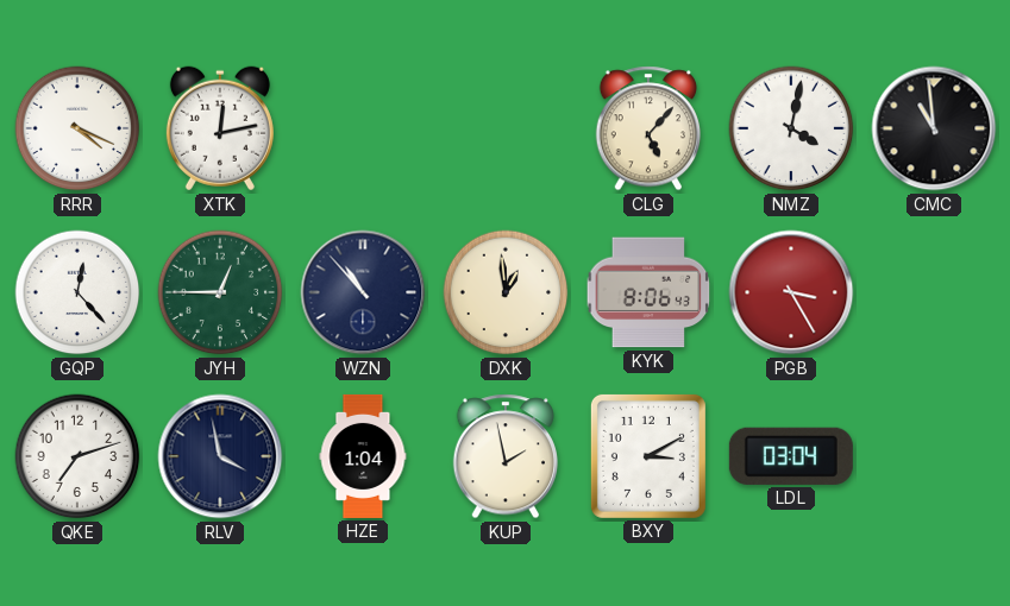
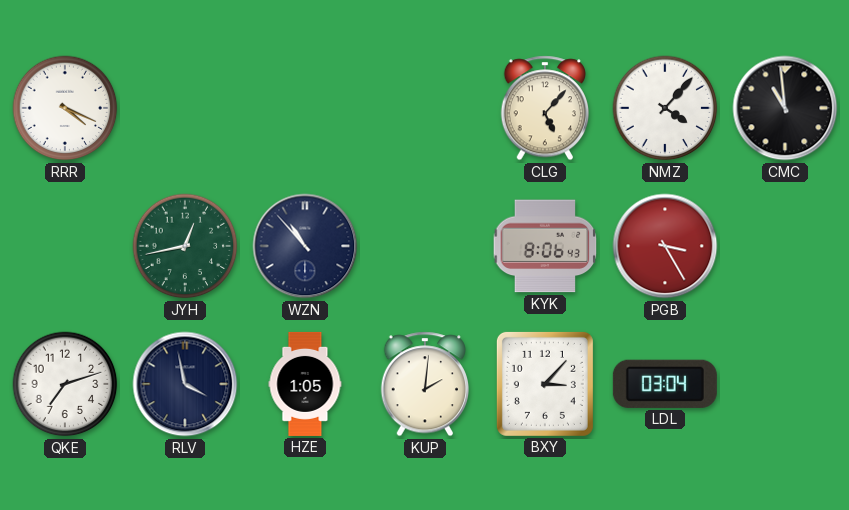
XTK: 12:13 -> none
NMZ: 4:02 -> 4:07
GQP: 12:23 -> none
JYH: 12:45 -> 12:43
DXK: 12:59 -> none
HZE: 1:04 -> 1:05
KUP: 1:58 -> 2:01
BXY: 3:10 -> 3:07
